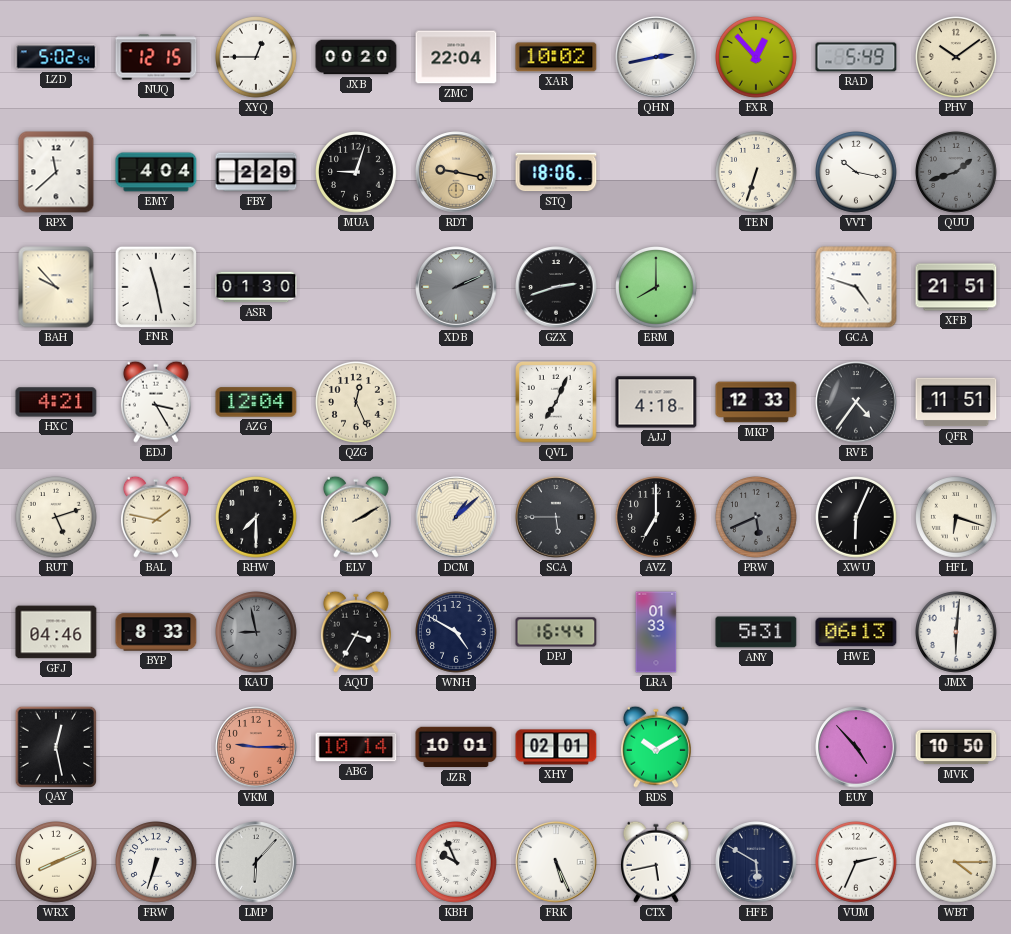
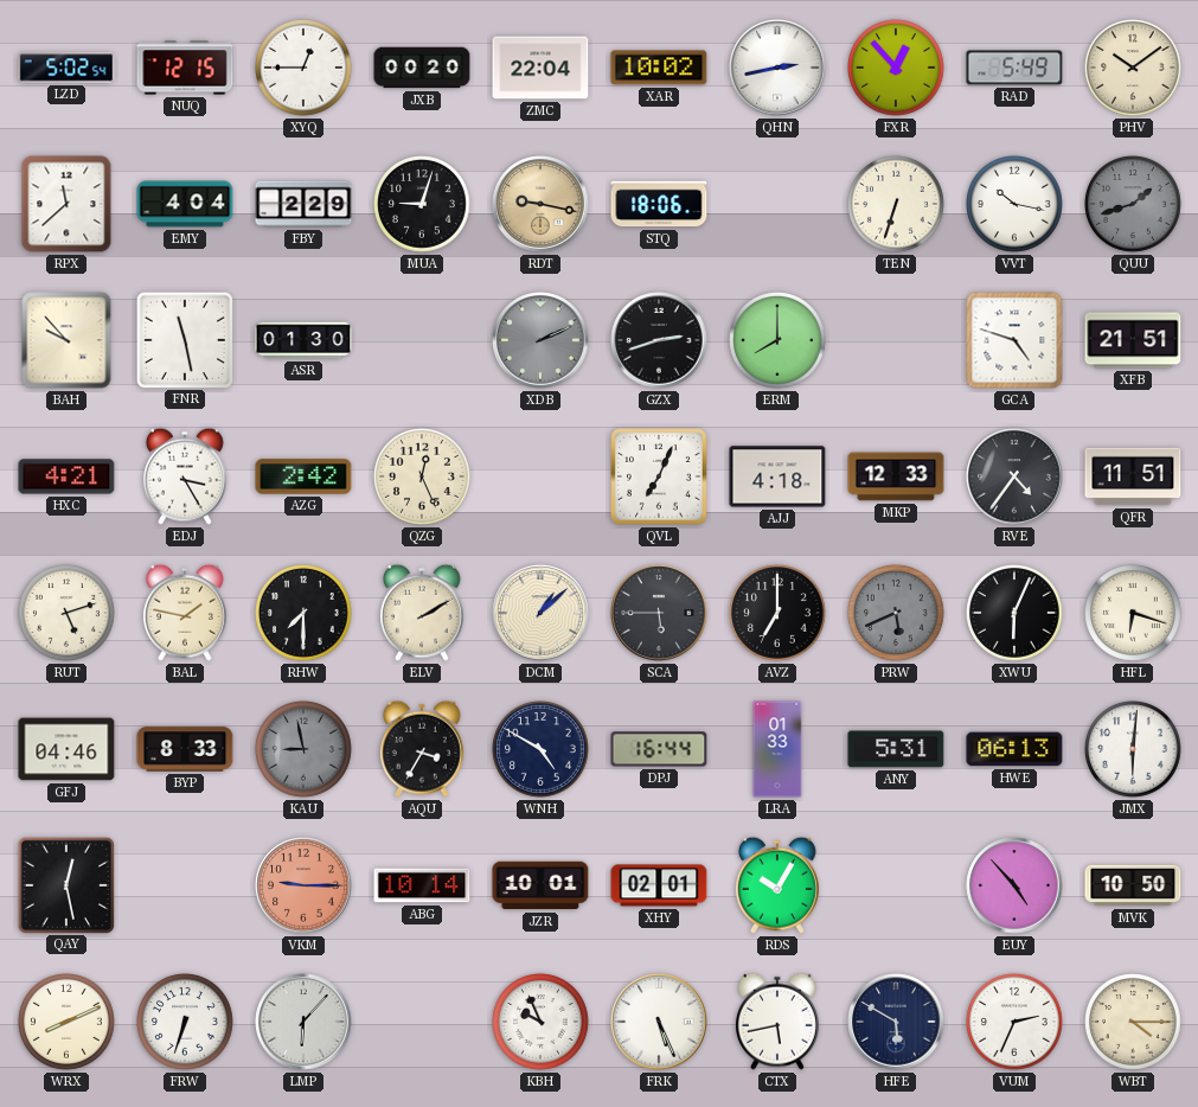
AZG: 12:04 -> 2:42
RDS: 10:10 -> 10:05
